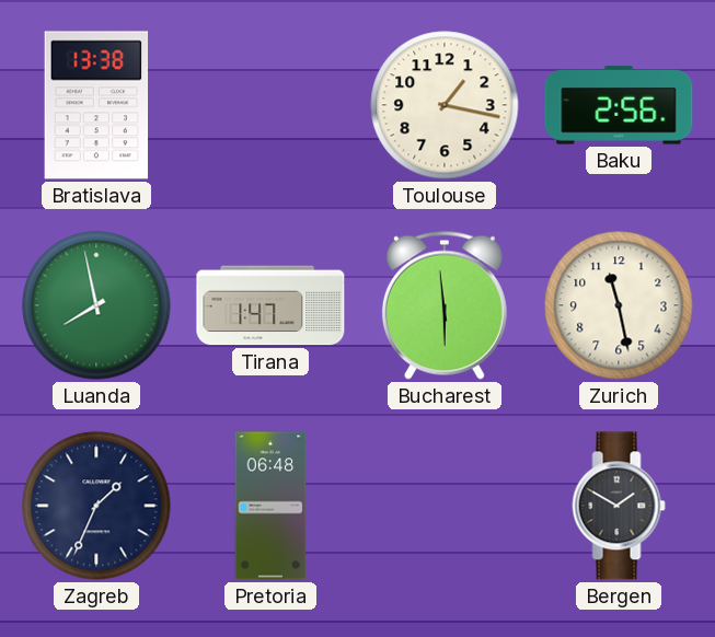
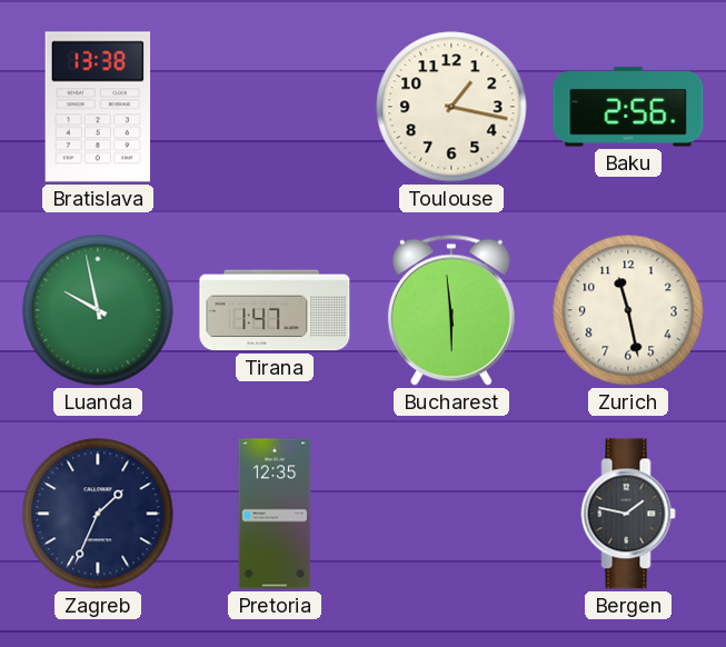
Luanda: 7:58 -> 9:58
Pretoria: 06:48 -> 12:35
Bergen: 1:50 -> 1:47
